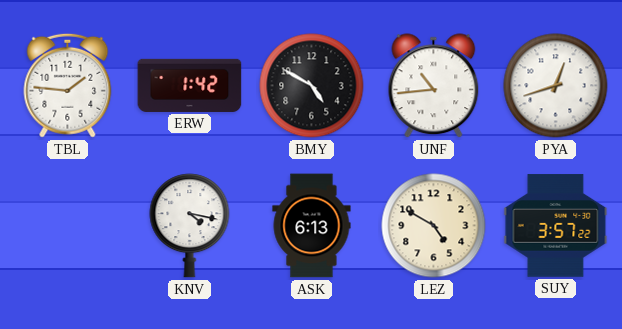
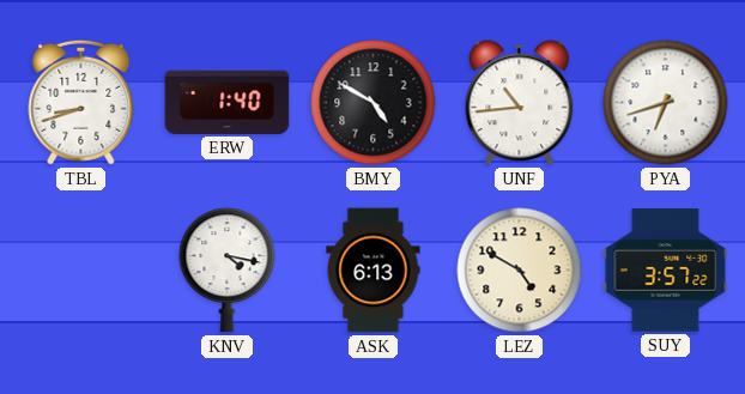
TBL: 1:46 -> 8:42
ERW: 1:42 -> 1:40
PYA: 12:42 -> 6:42
